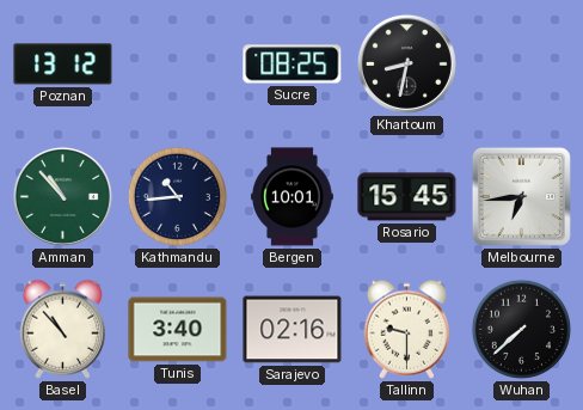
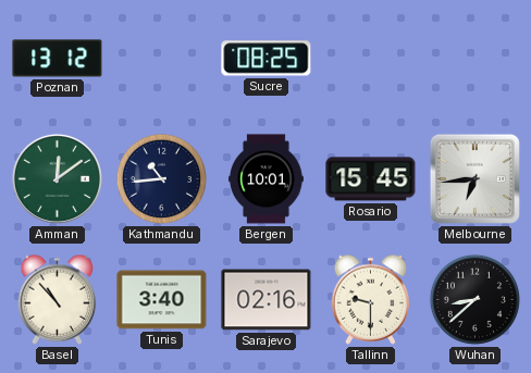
Khartoum: 8:32 -> none
Amman: 10:53 -> 12:09
Wuhan: 7:38 -> 8:38
